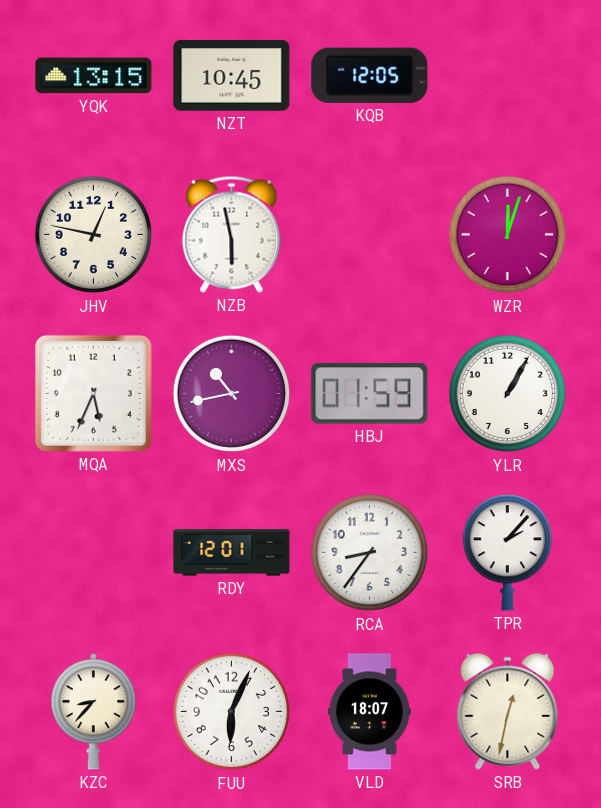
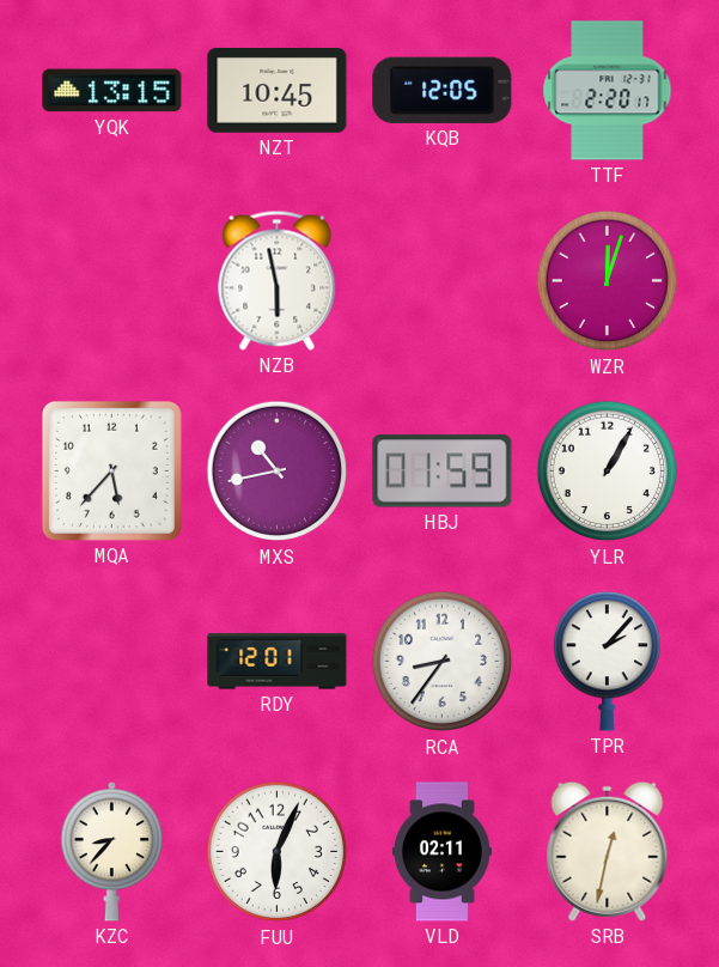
TTF: none -> 2:20
JHV: 12:47 -> none
MQA: 5:34 -> 5:37
VLD: 18:07 -> 02:11
